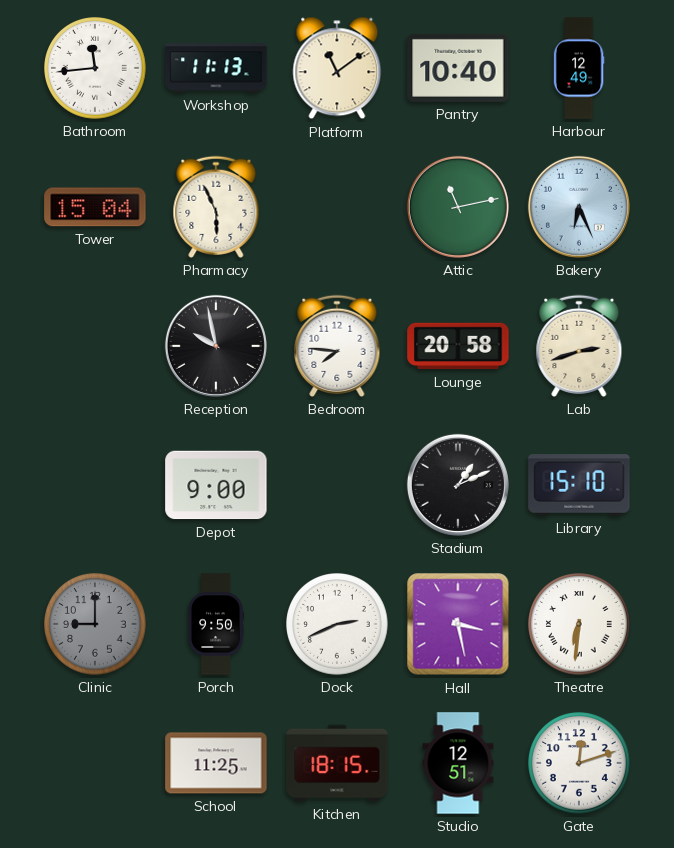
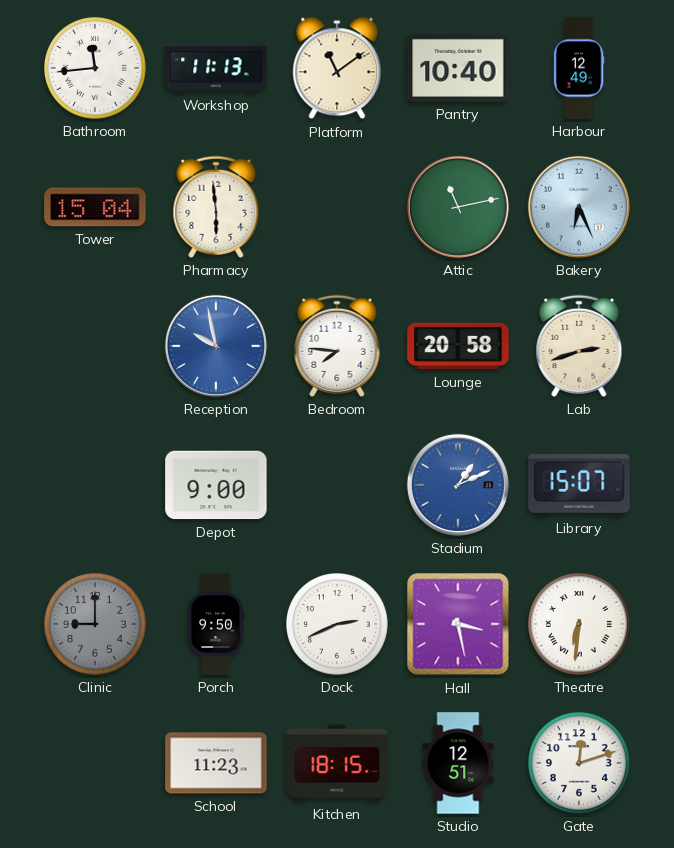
Pharmacy: 5:56 -> 5:59
Reception dial: black -> blue
Stadium dial: black -> blue
Library: 15:10 -> 15:07
School: 11:25 -> 11:23
